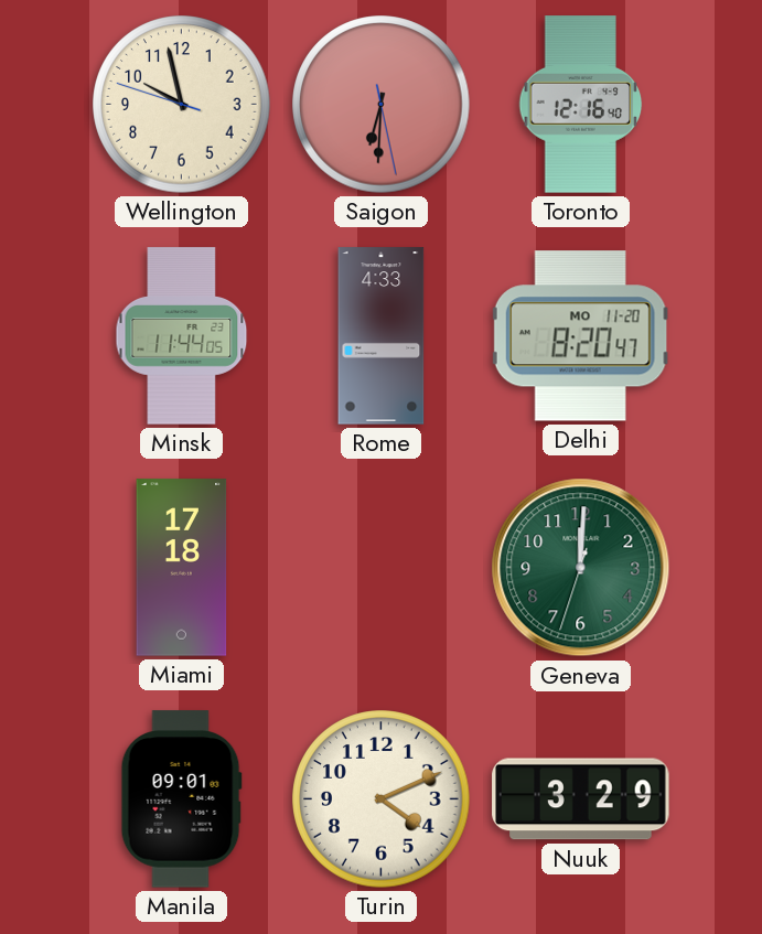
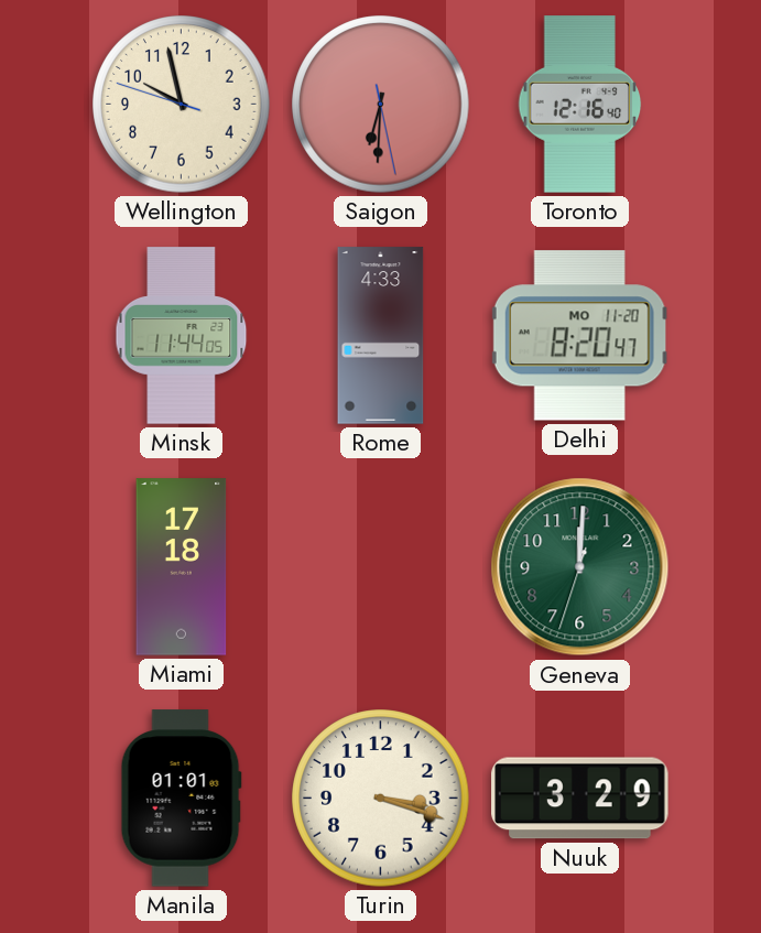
Manila: 09:01 -> 01:01
Turin: 4:11 -> 3:18
